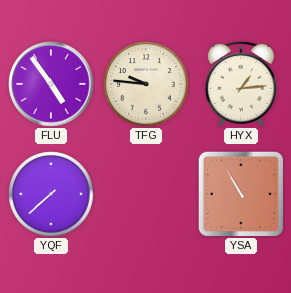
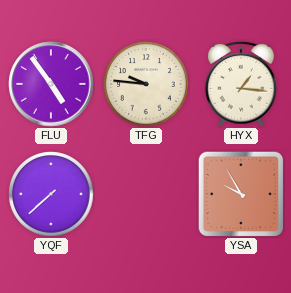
HYX: 1:14 -> 1:16
YSA: 10:55 -> 9:55
